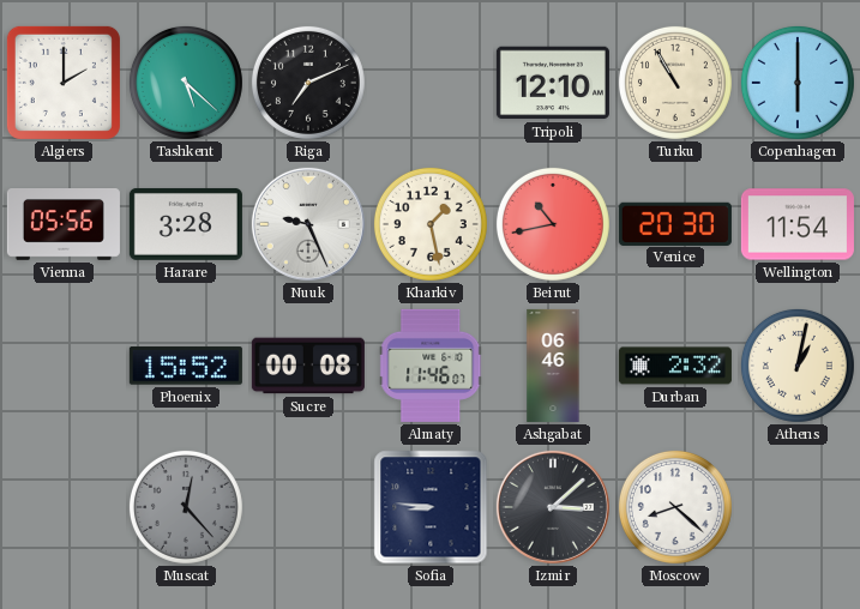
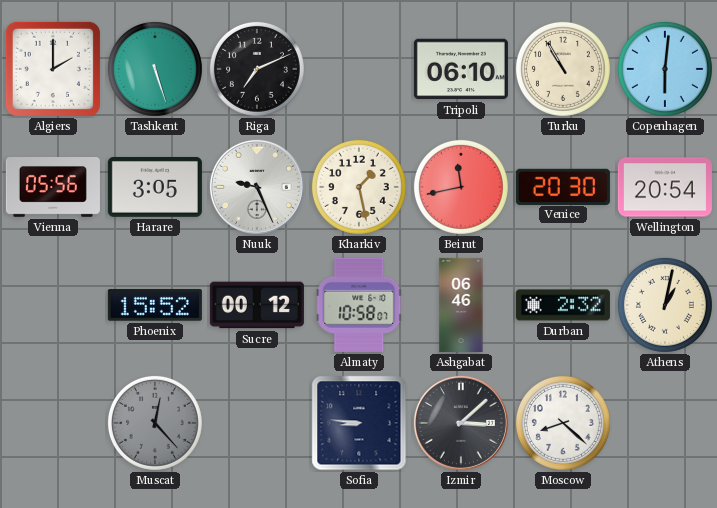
Tashkent: 5:22 -> 5:27
Tripoli: 12:10 -> 06:10
Copenhagen: 6:00 -> 6:01
Harare: 3:28 -> 3:05
Beirut: 10:43 -> 11:43
Wellington: 11:54 -> 20:54
Sucre: 00:08 -> 00:12
Almaty: 11:46 -> 10:58
